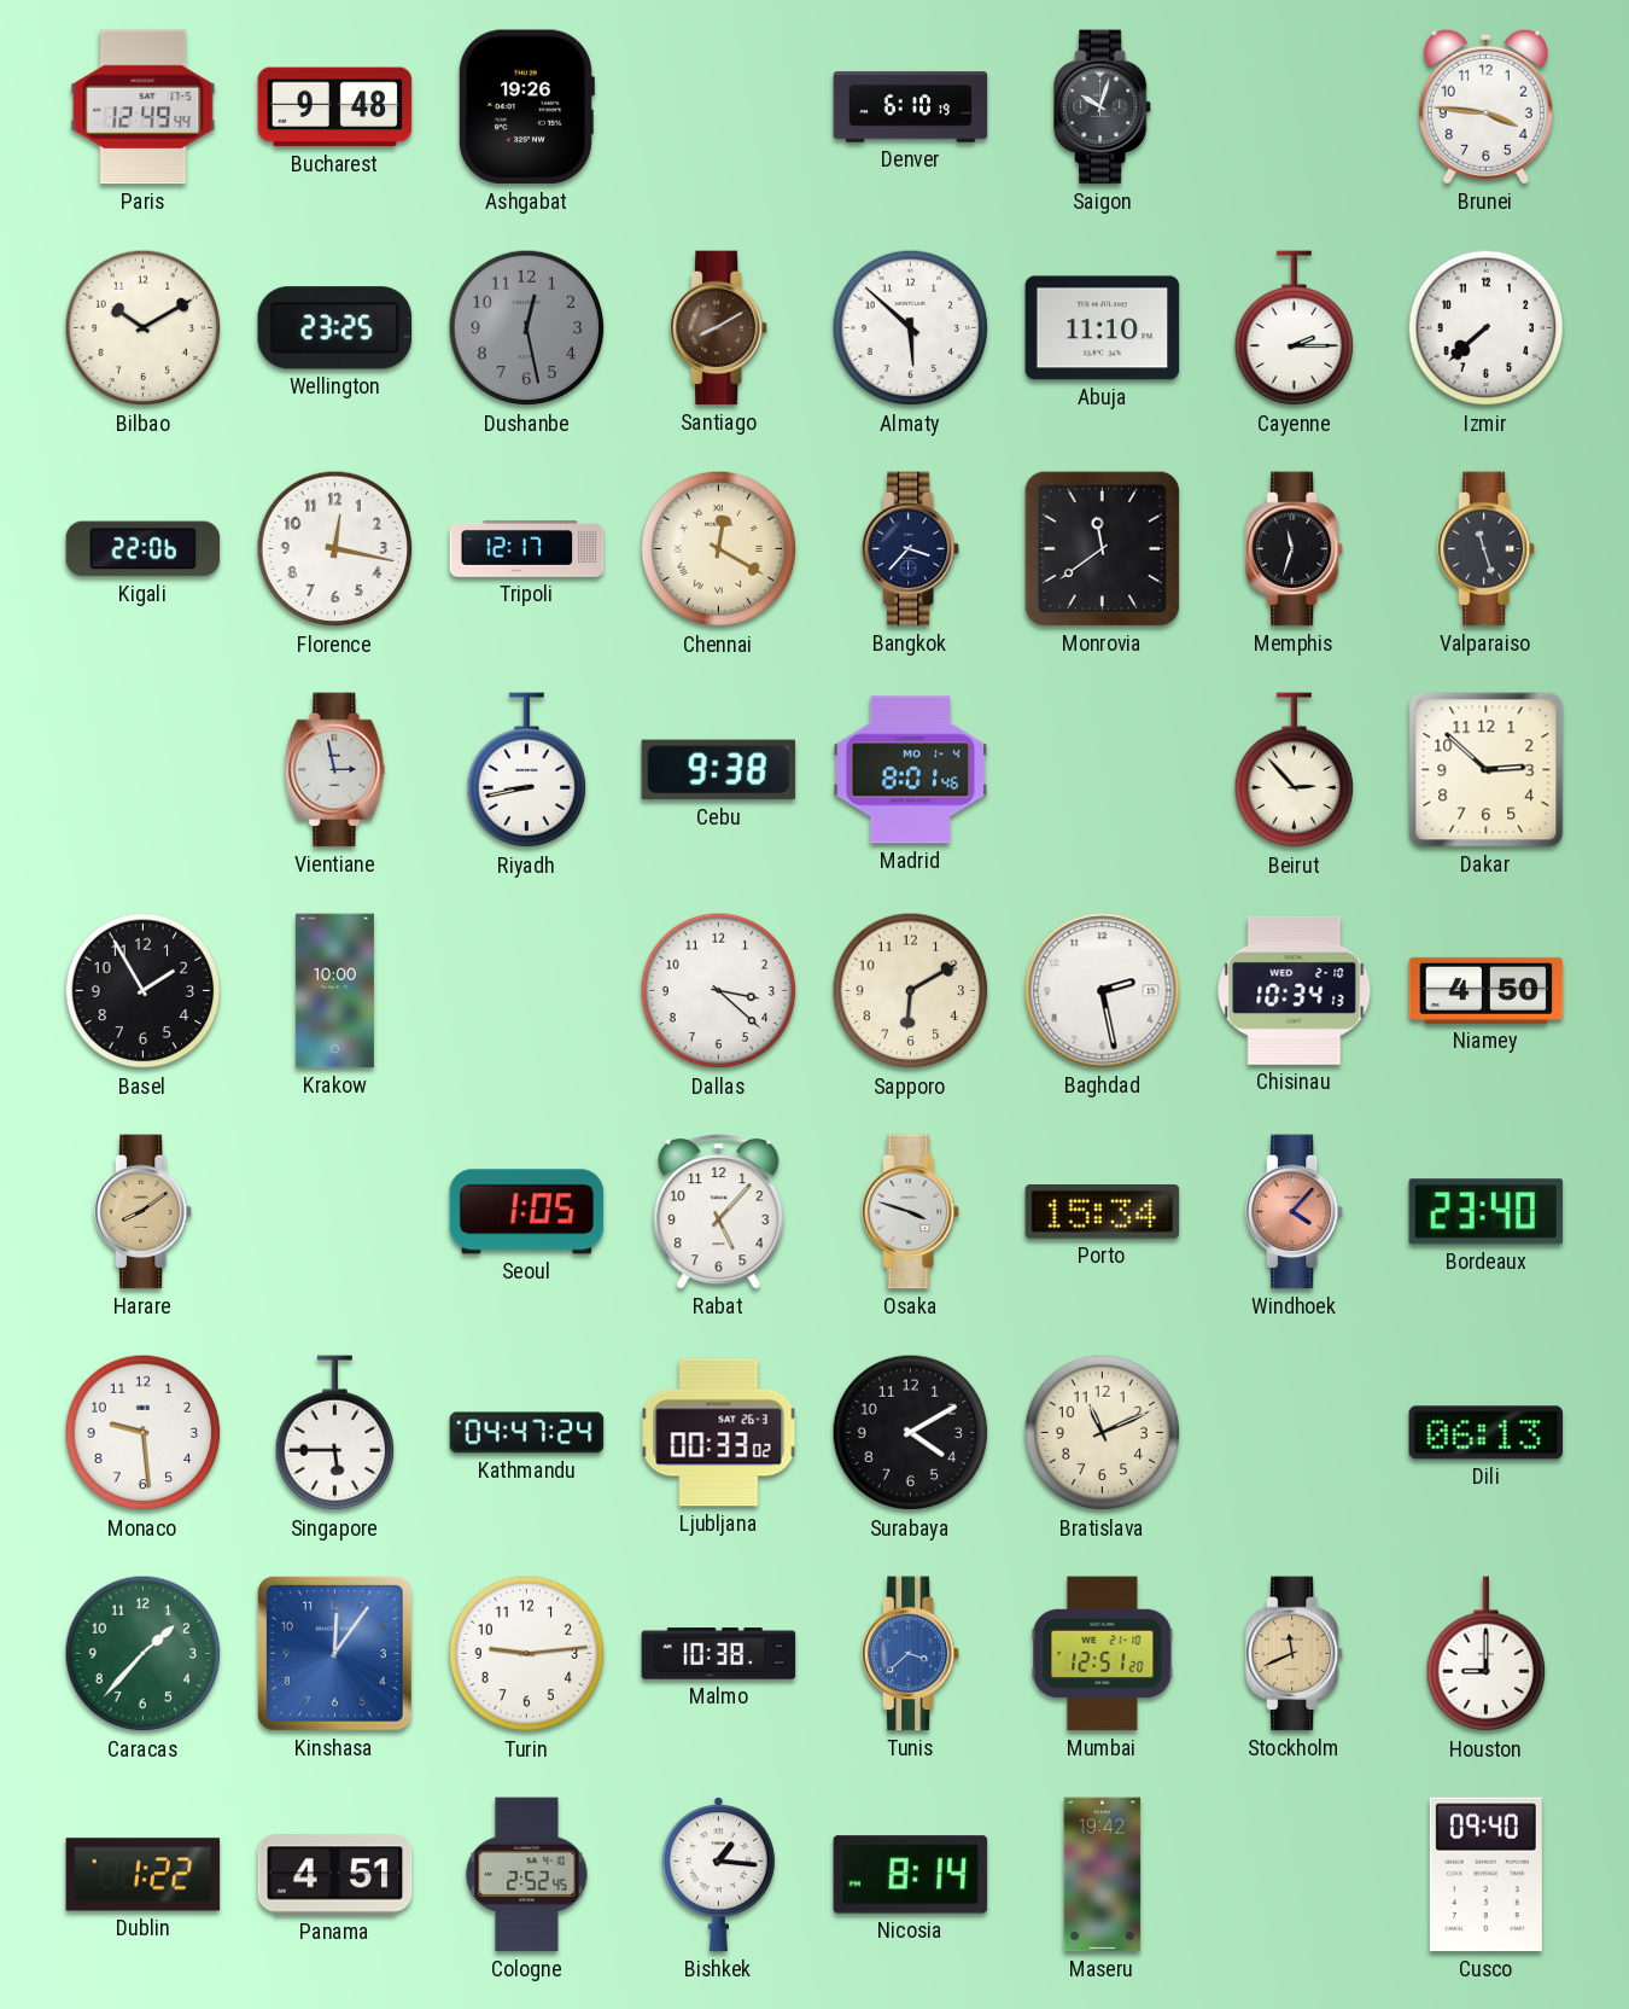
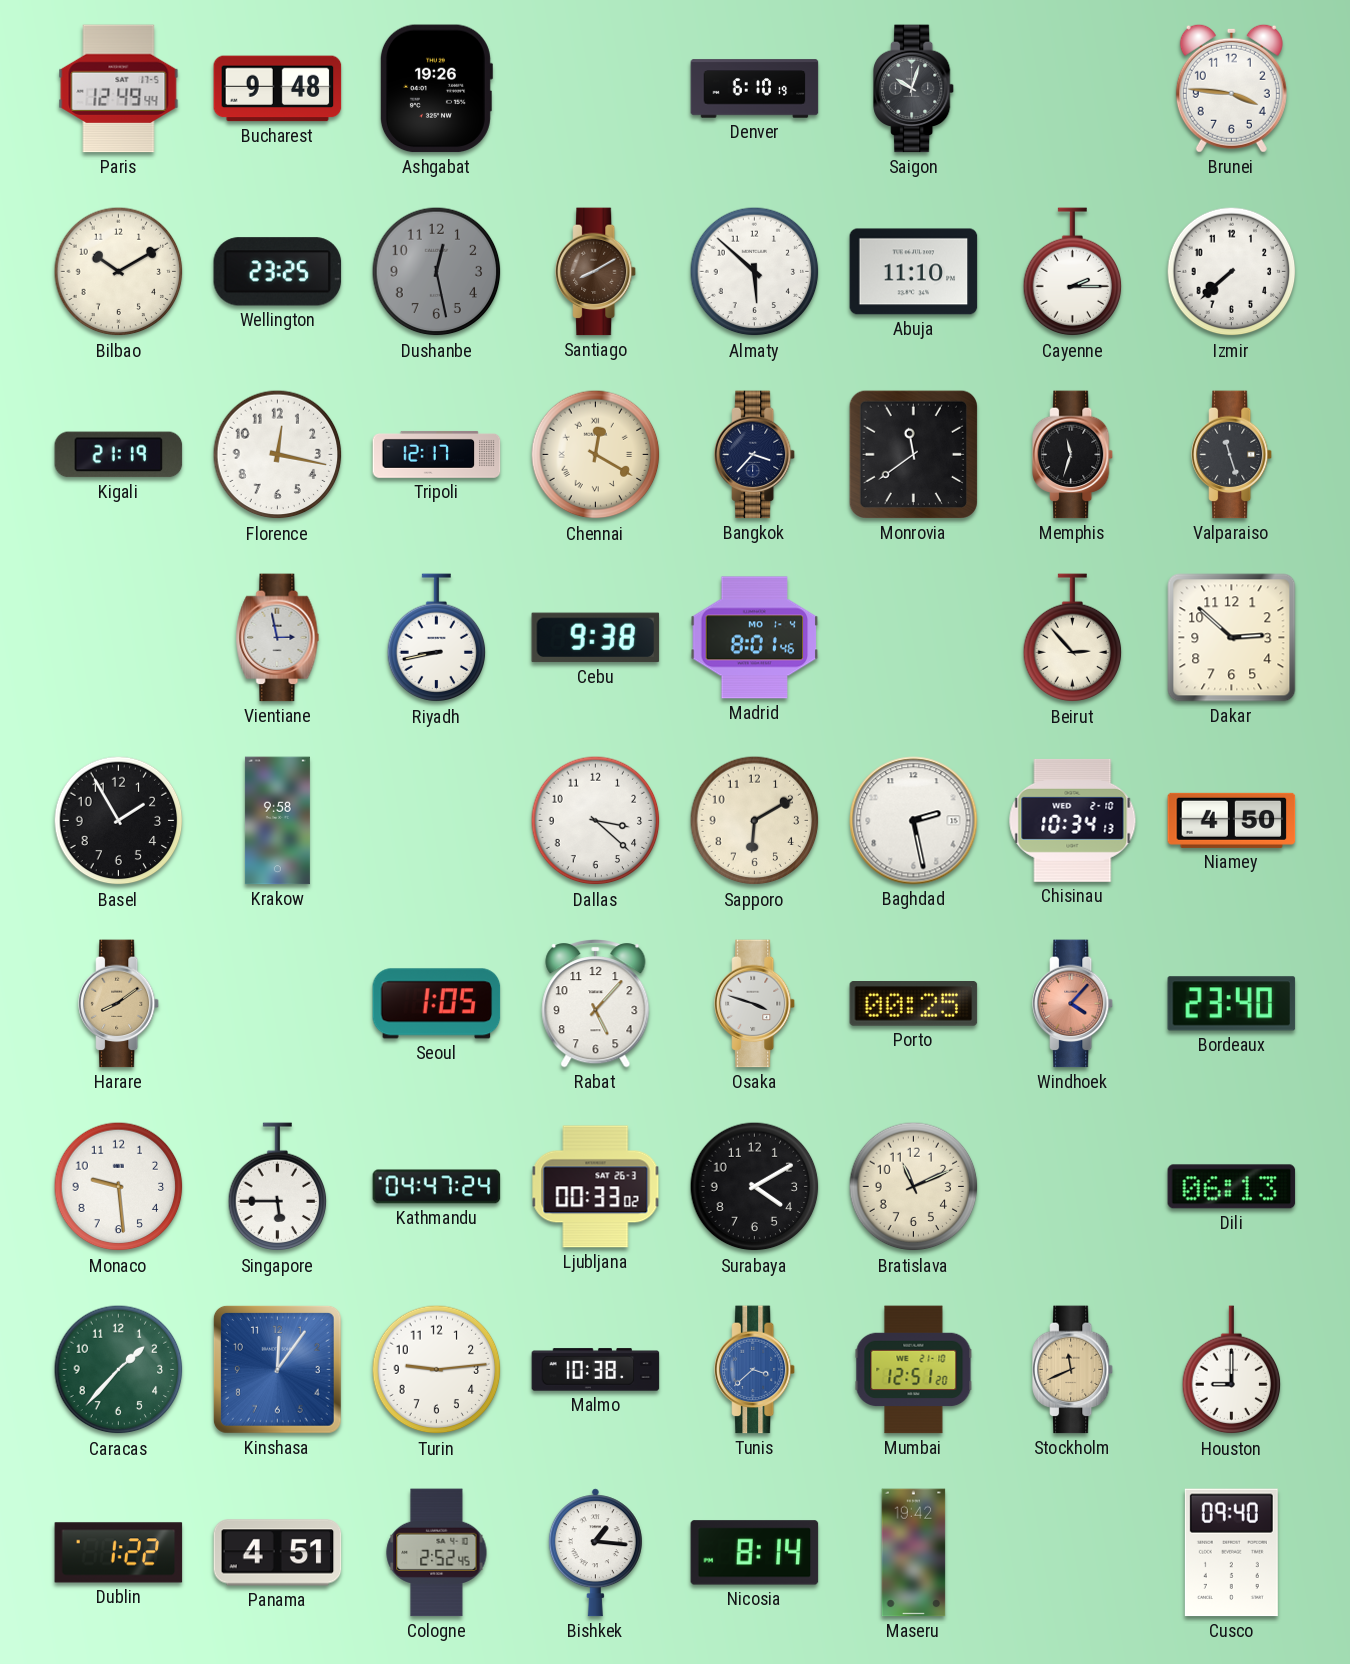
Kigali: 22:06 -> 21:19
Krakow: 10:00 -> 9:58
Porto: 15:34 -> 00:25
